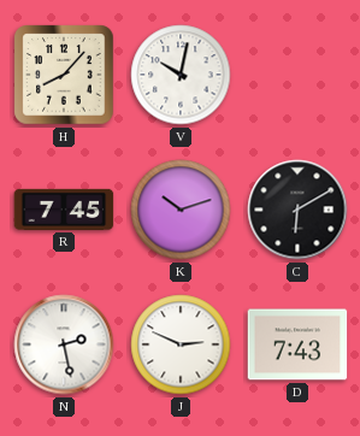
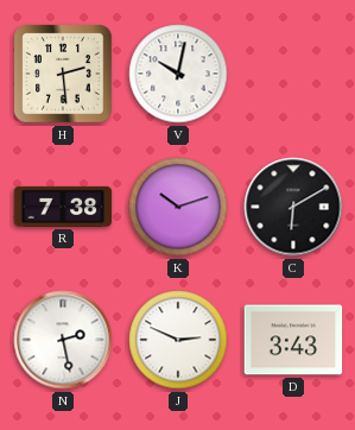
H: 8:07 -> 2:29
R: 7:45 -> 7:38
D: 7:43 -> 3:43
